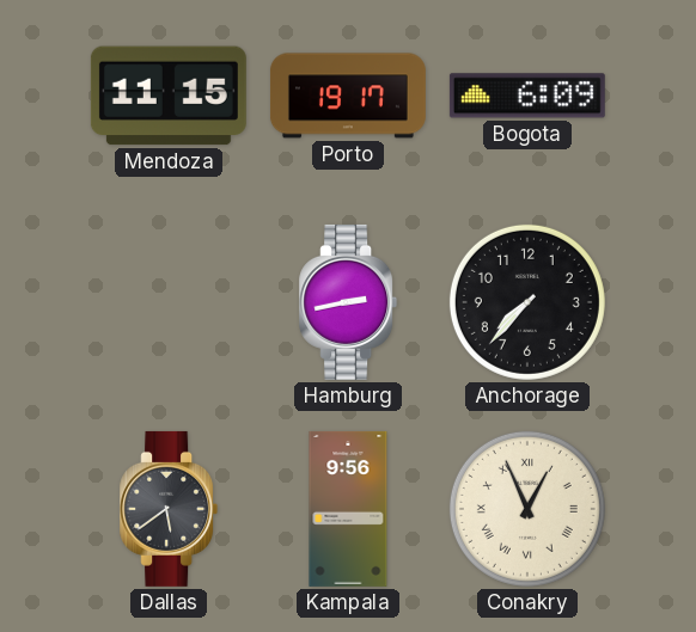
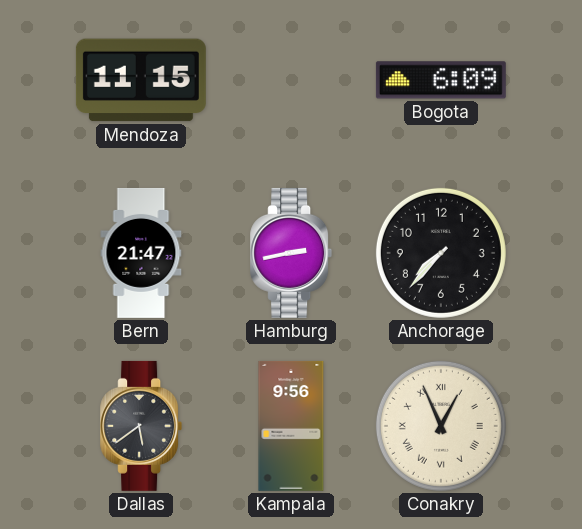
Porto: 19:17 -> none
Bern: none -> 21:47
